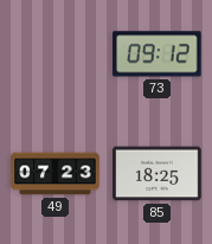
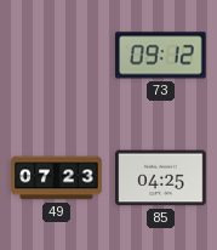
85: 18:25 -> 04:25
